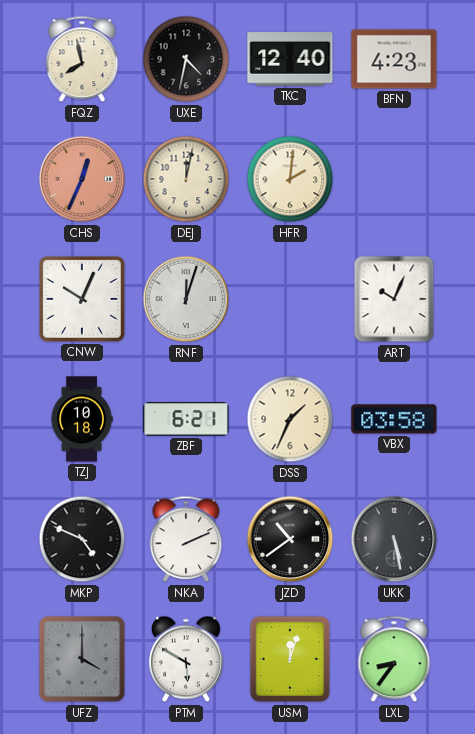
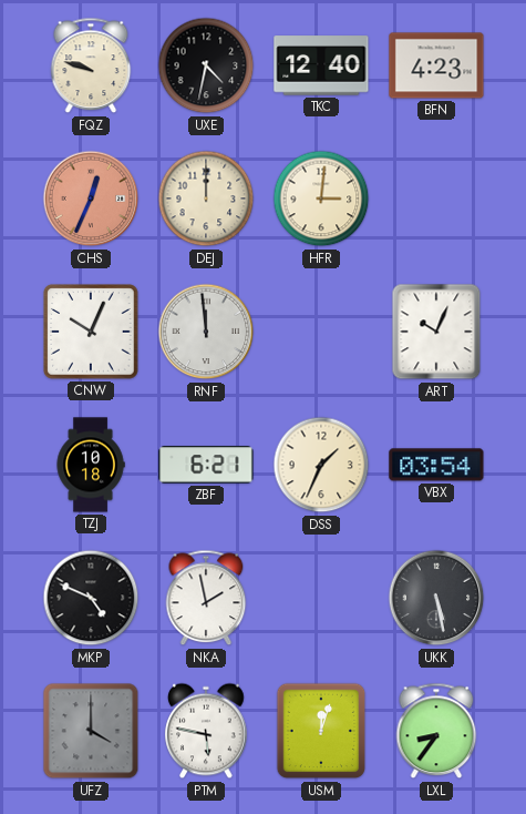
FQZ: 7:58 -> 9:48
DEJ: 12:02 -> 12:00
HFR: 2:01 -> 3:01
RNF: 12:03 -> 11:59
VBX: 03:58 -> 03:54
NKA: 2:11 -> 1:58
JZD: 10:39 -> none
PTM: 5:50 -> 5:47
